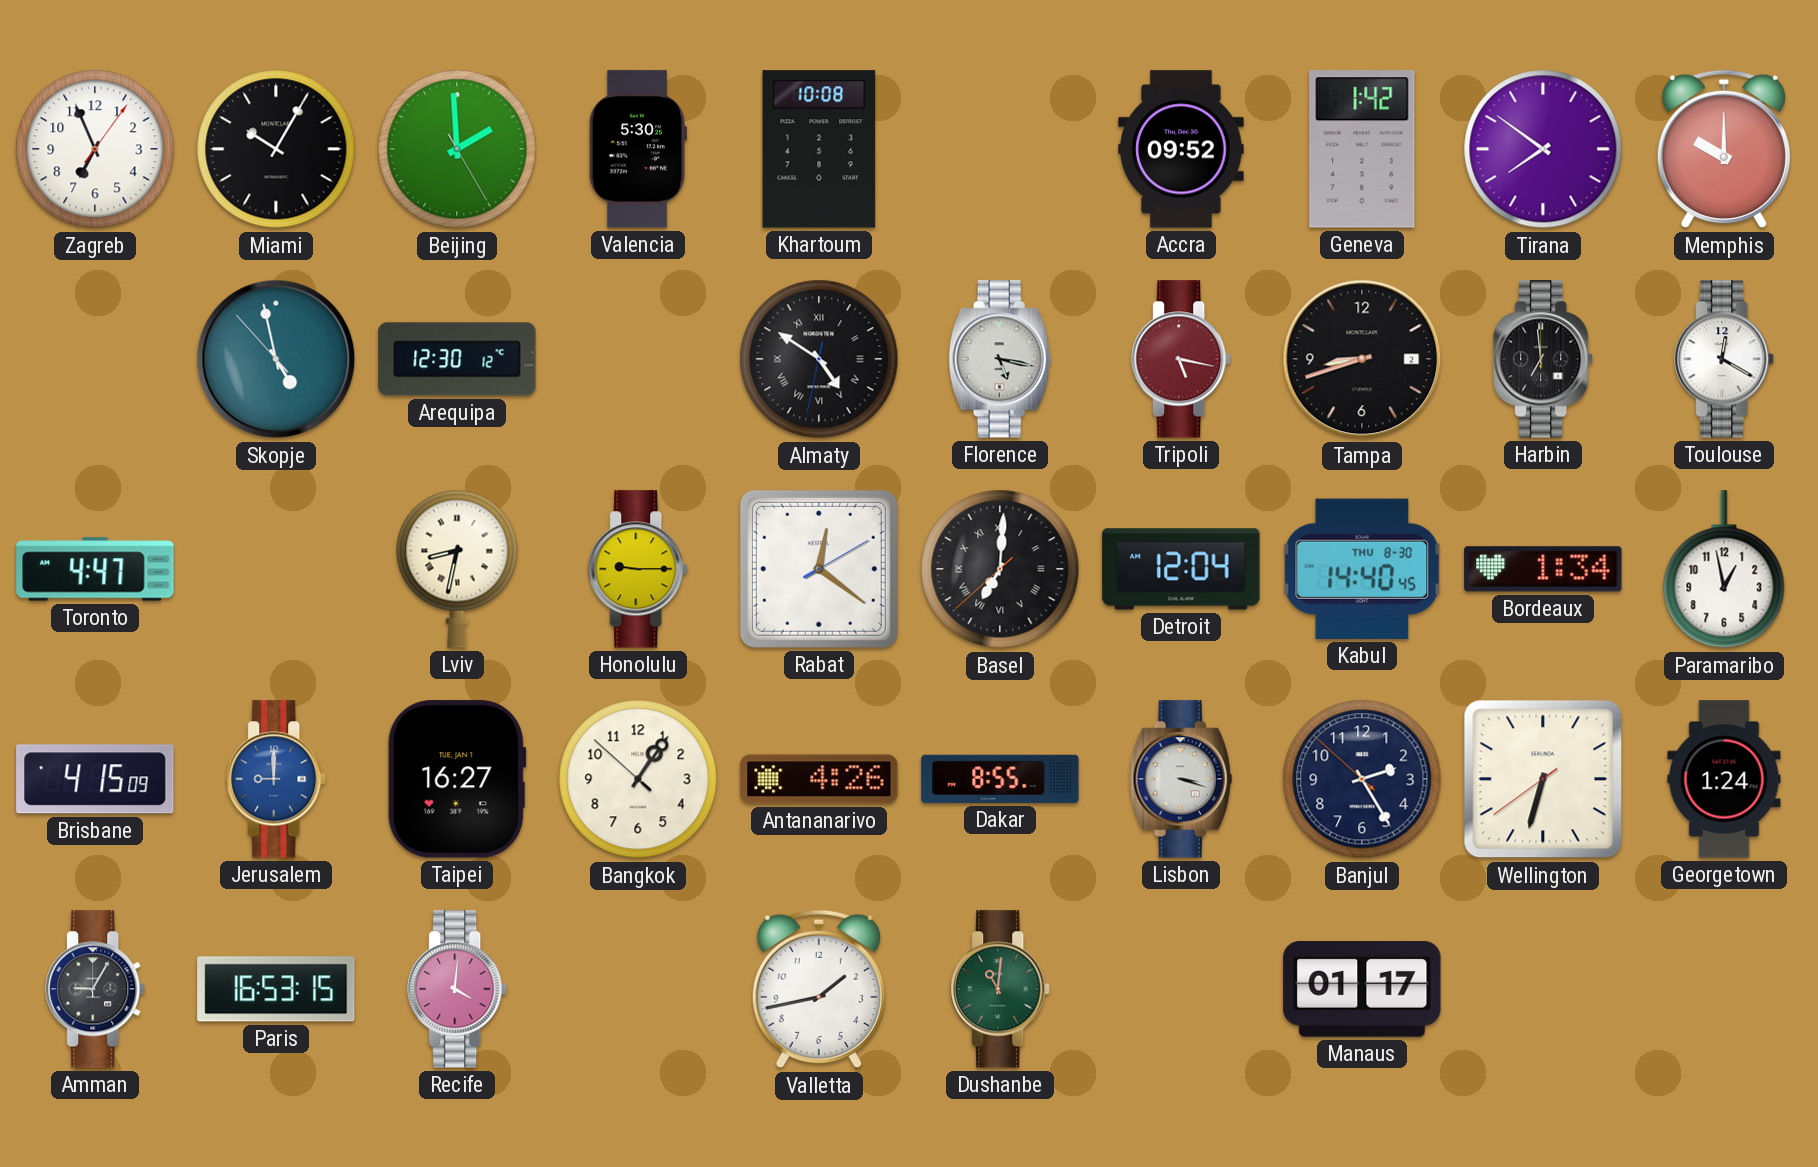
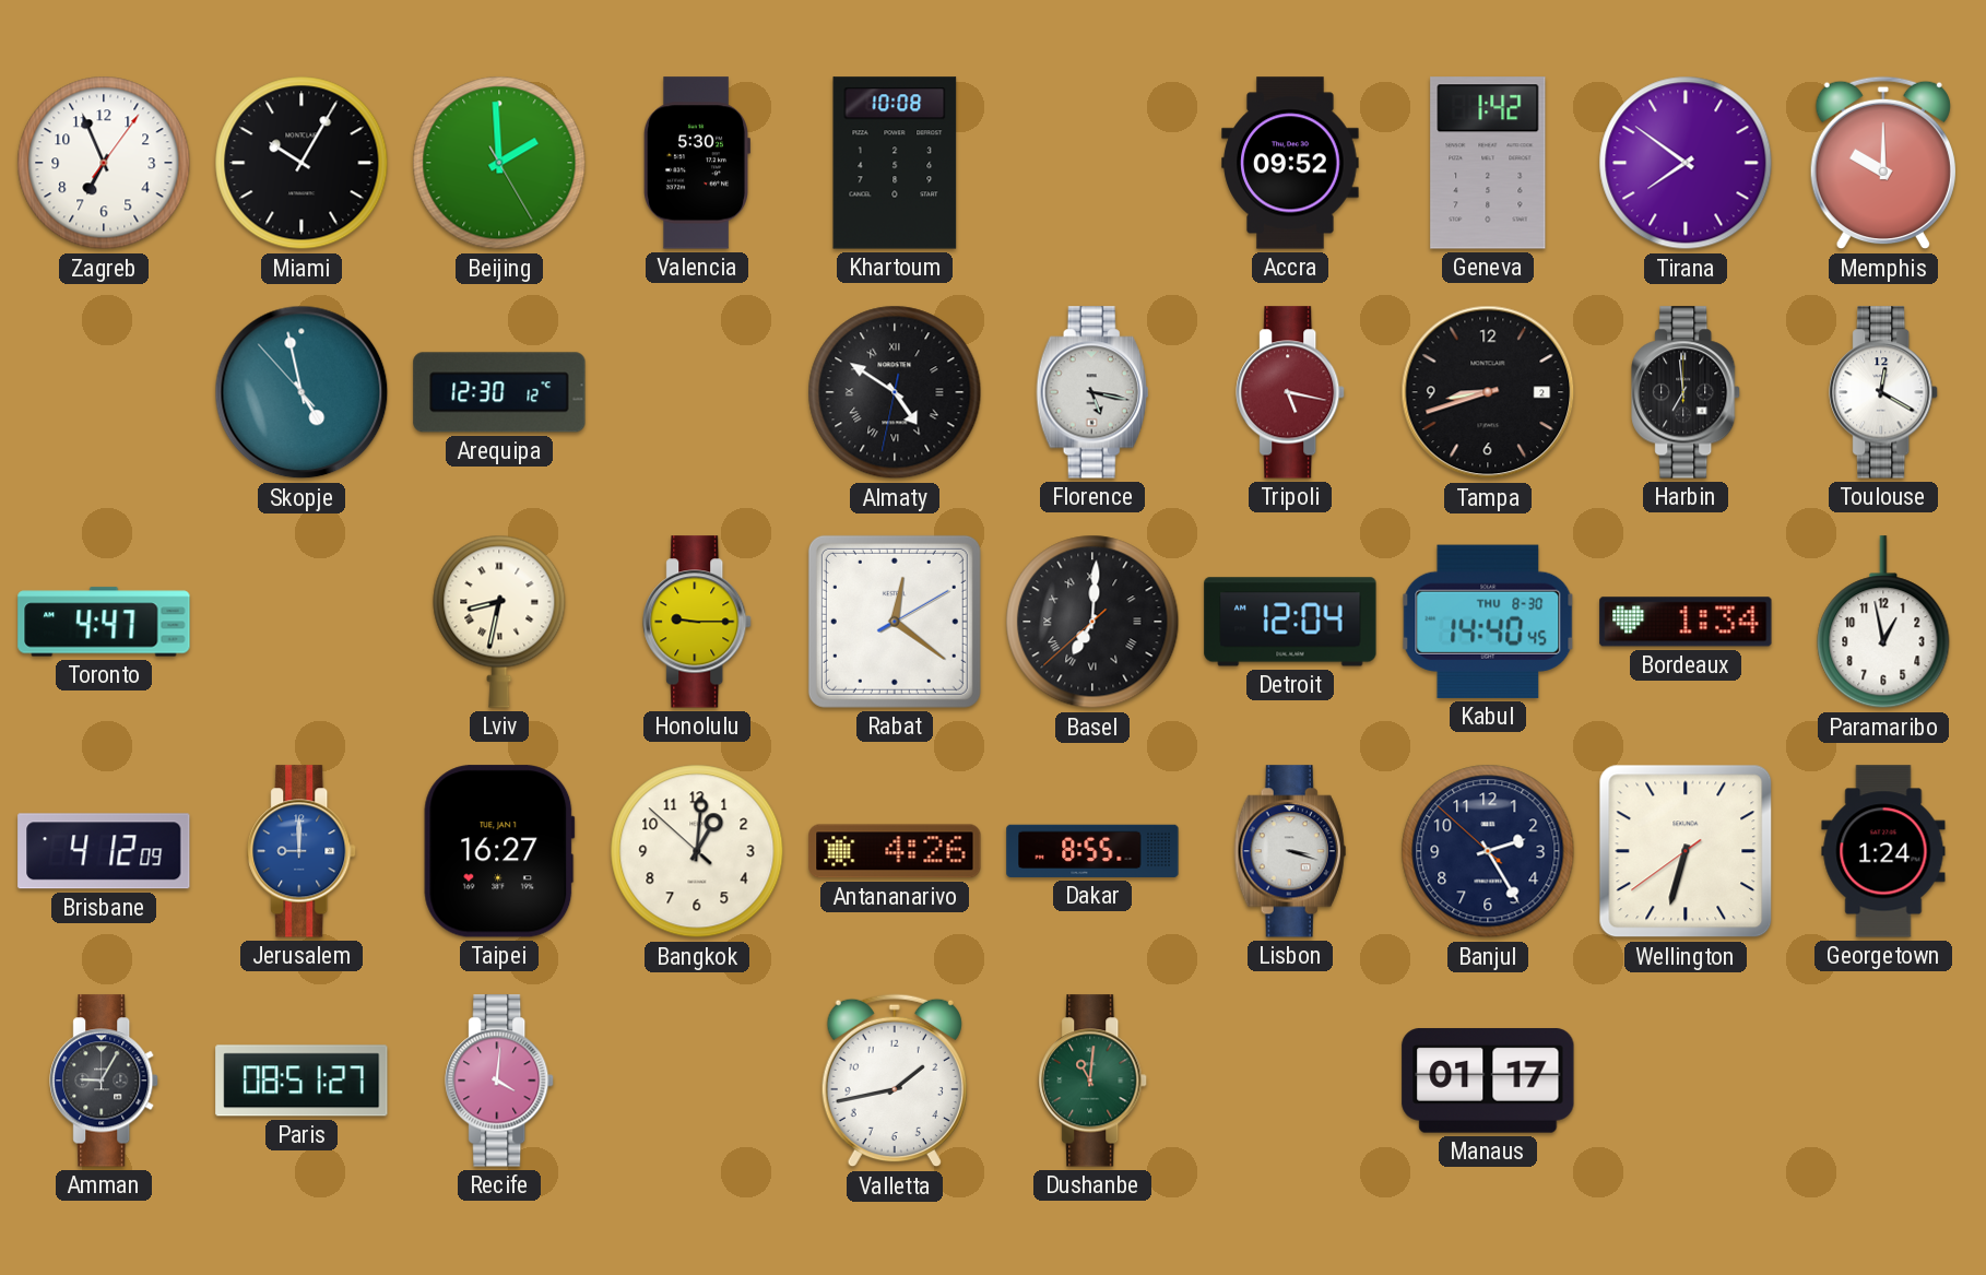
Brisbane: 4:15 -> 4:12
Bangkok: 1:05 -> 1:00
Paris: 16:53 -> 08:51
